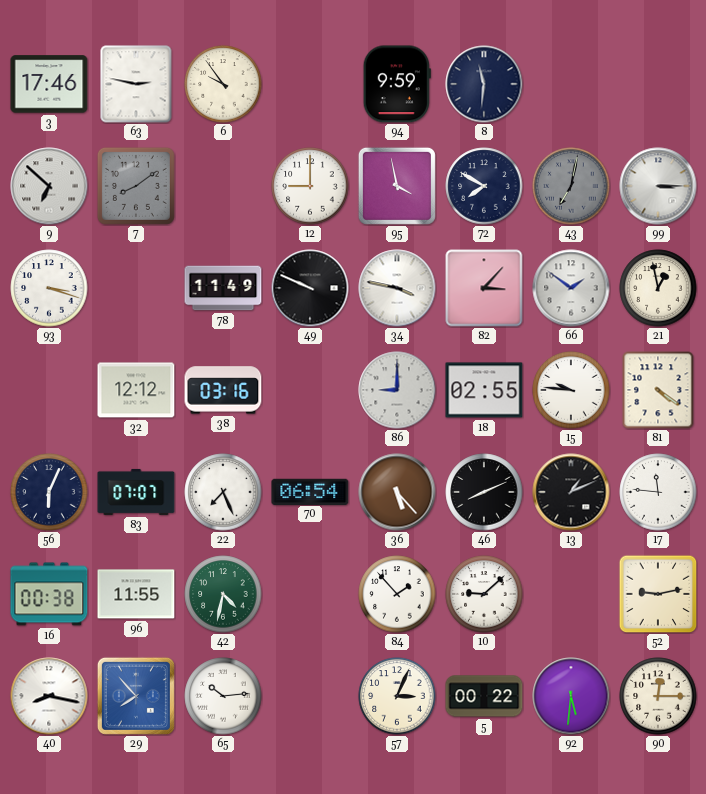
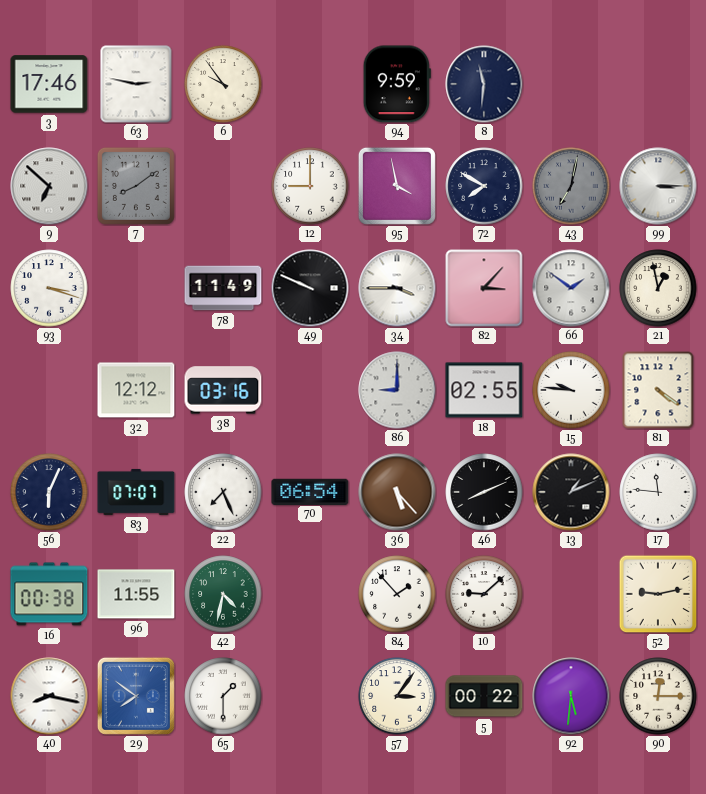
34: 3:47 -> 3:45
29: 7:53 -> 7:51
65: 10:14 -> 1:30
57: 3:04 -> 3:06
